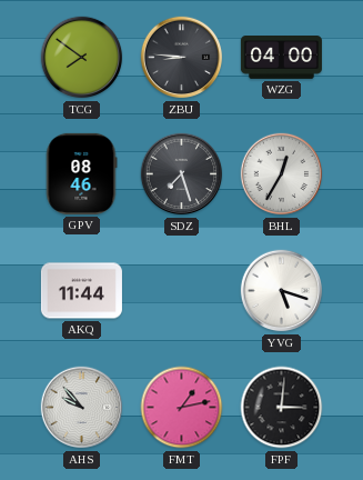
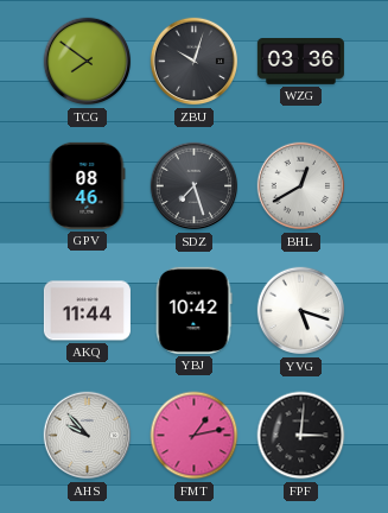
ZBU: 8:46 -> 10:03
WZG: 04:00 -> 03:36
BHL: 12:35 -> 12:40
YBJ: none -> 10:42
